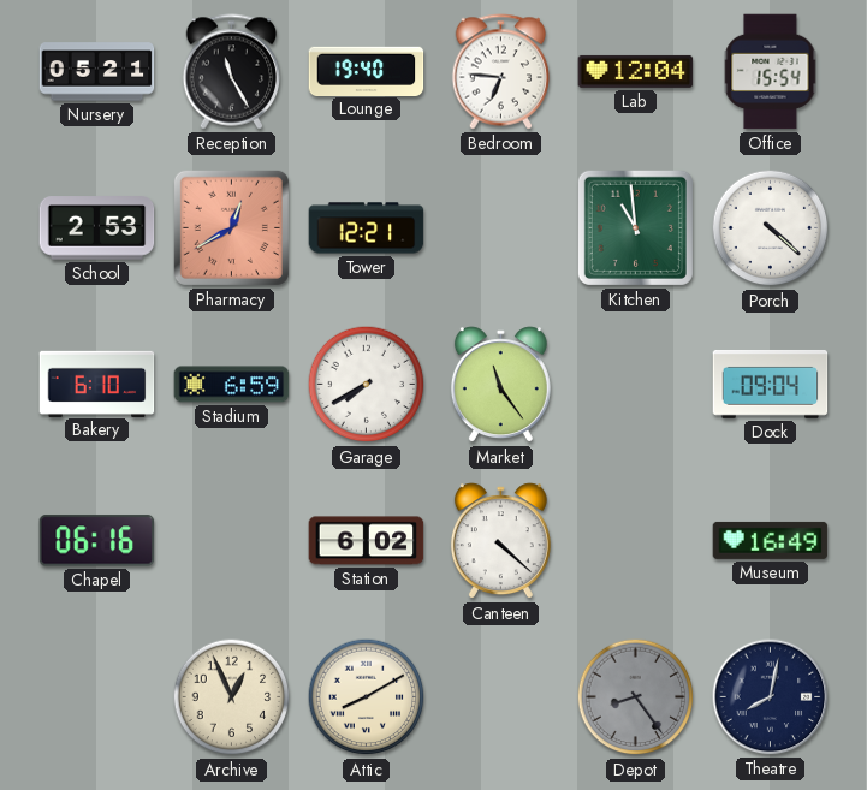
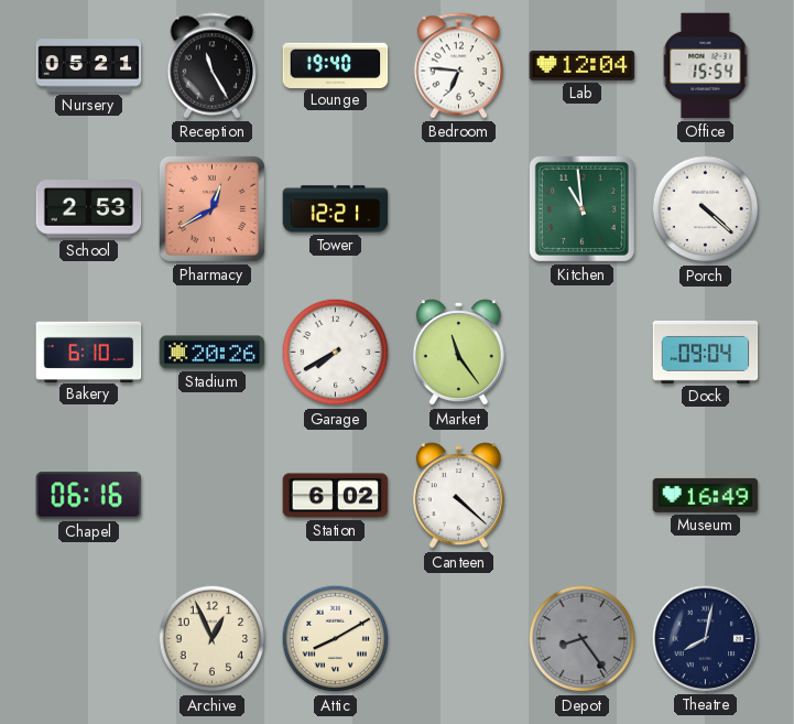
Stadium: 6:59 -> 20:26
